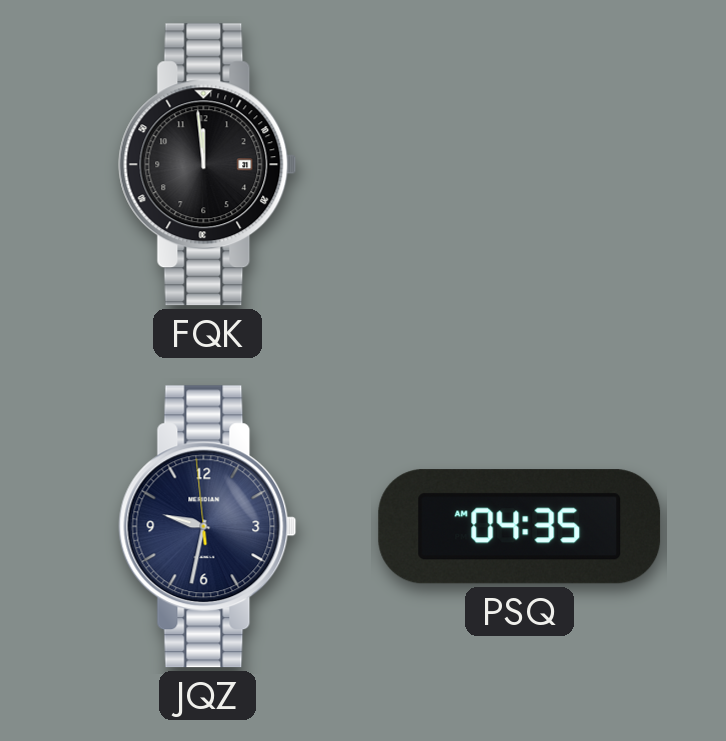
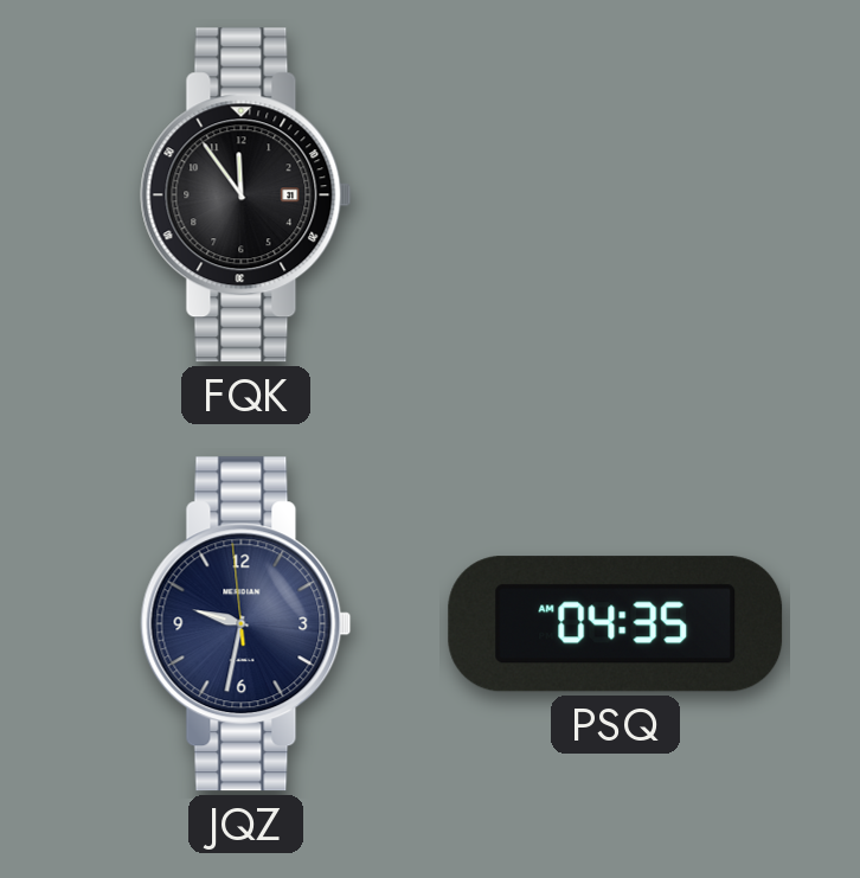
FQK: 11:59 -> 11:54
